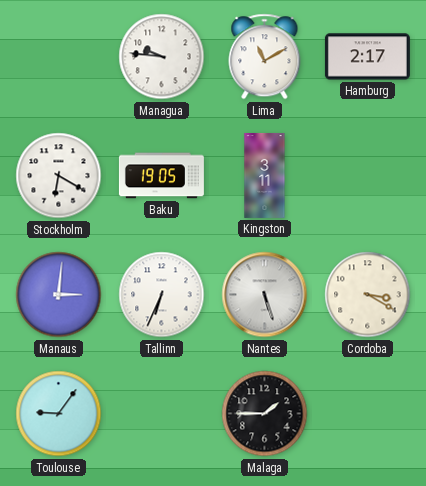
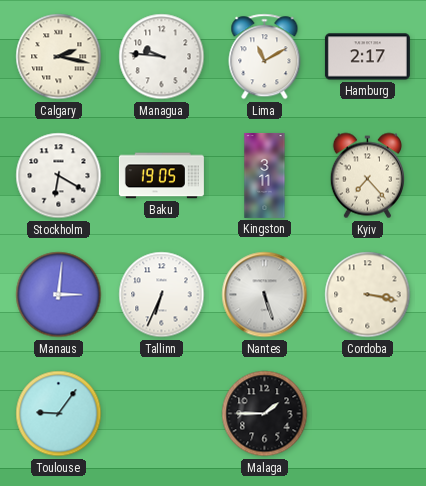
Calgary: none -> 2:17
Kyiv: none -> 7:23
Cordoba: 3:20 -> 3:17
